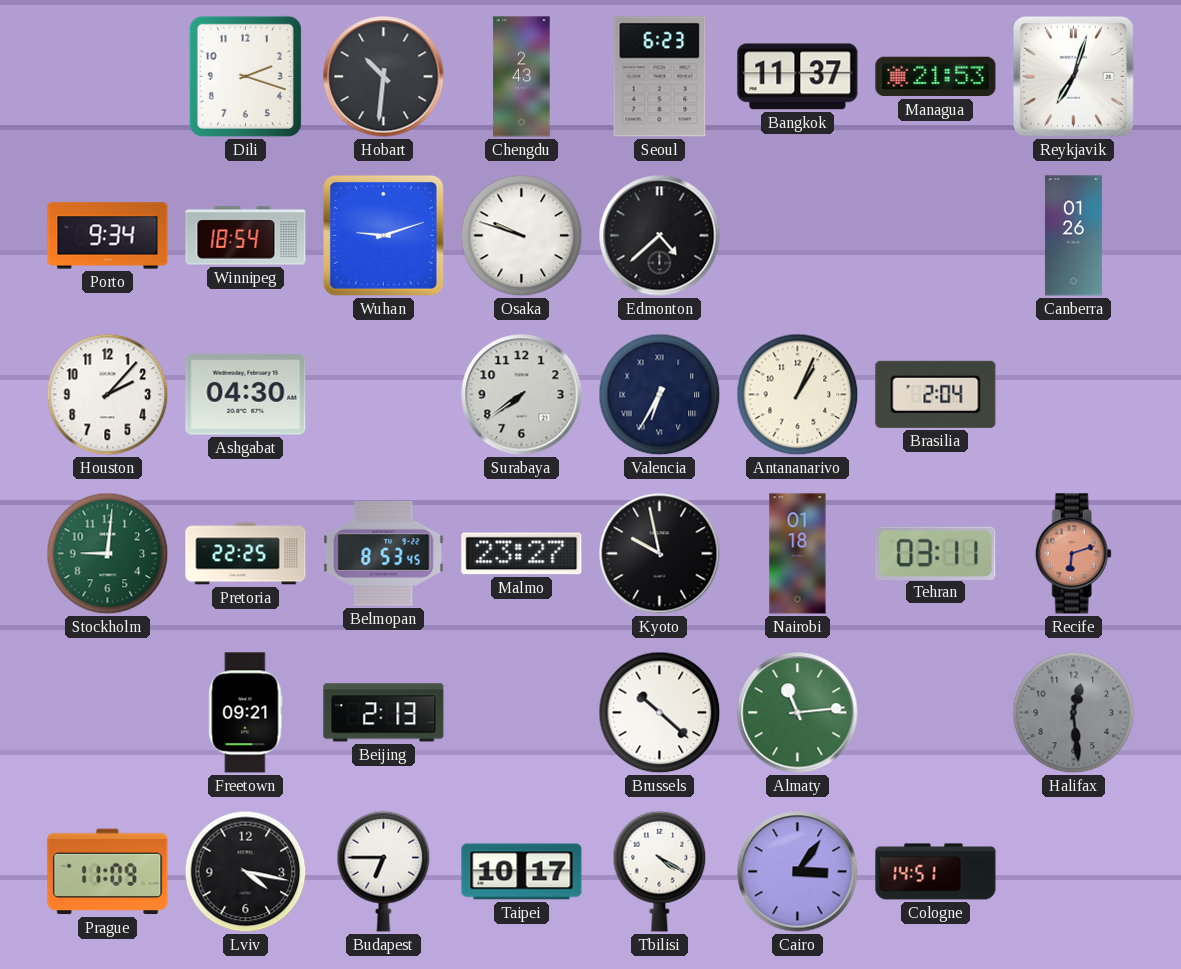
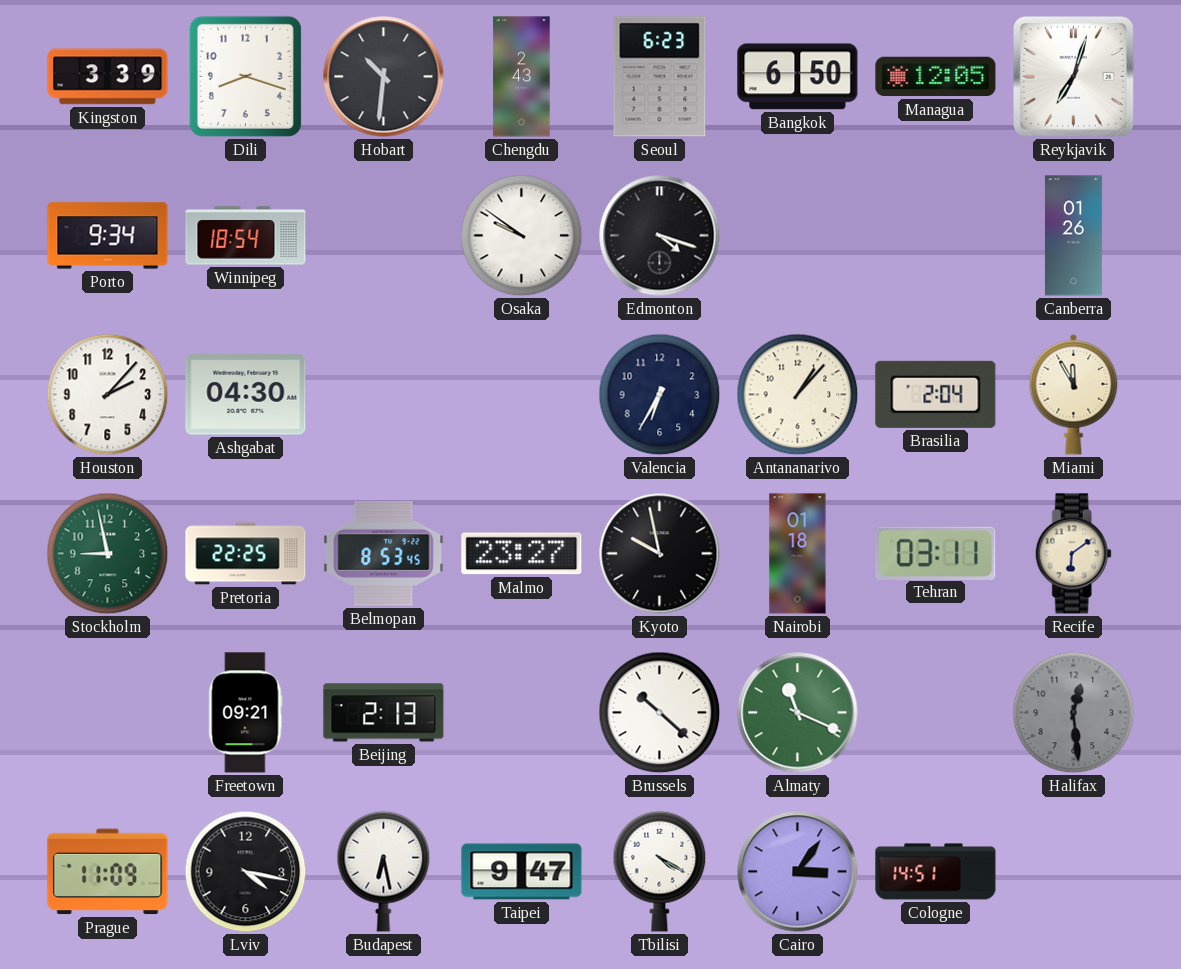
Kingston: none -> 3:39
Dili: 2:18 -> 8:18
Bangkok: 11:37 -> 6:50
Managua: 21:53 -> 12:05
Wuhan: 9:12 -> none
Osaka: 9:48 -> 9:51
Edmonton: 4:38 -> 4:18
Surabaya: 7:39 -> none
Valencia numerals: Roman -> Arabic
Antananarivo: 1:04 -> 1:07
Miami: none -> 11:55
Stockholm: 9:01 -> 8:58
Recife: 6:12 -> 6:09
Recife dial: salmon -> cream
Almaty: 11:14 -> 11:19
Budapest: 6:45 -> 6:28
Taipei: 10:17 -> 9:47
